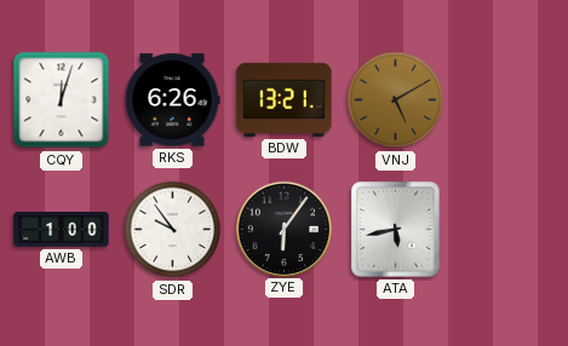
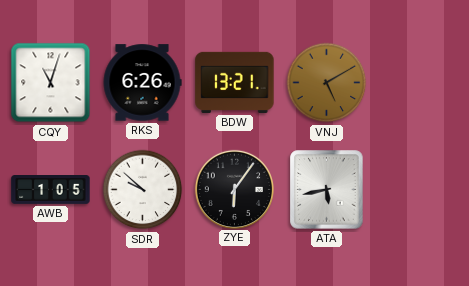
CQY: 12:03 -> 11:03
AWB: 1:00 -> 1:05
SDR: 9:54 -> 9:52
